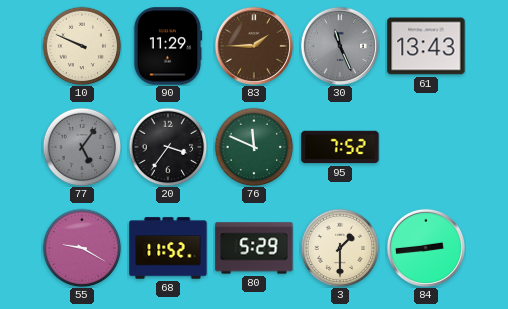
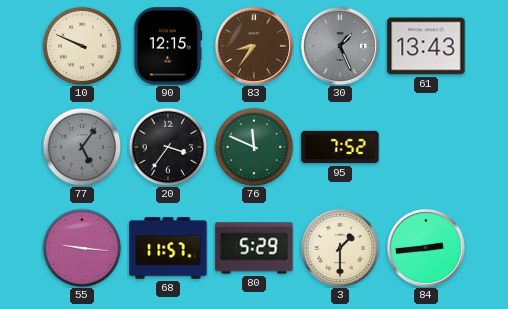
90: 11:29 -> 12:15
83: 1:45 -> 8:36
30: 11:26 -> 1:26
55: 9:20 -> 9:16
68: 11:52 -> 11:57
